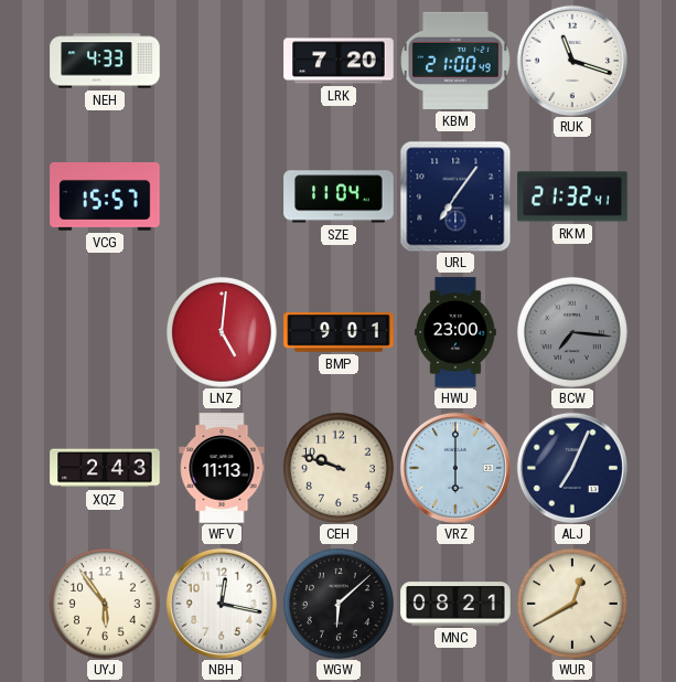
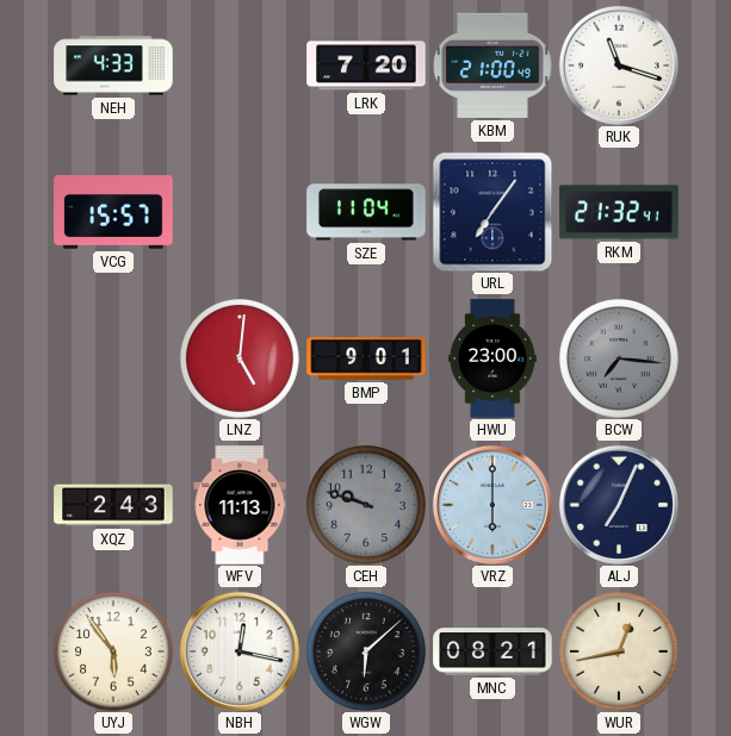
CEH dial: cream -> grey
WUR: 12:40 -> 12:43
